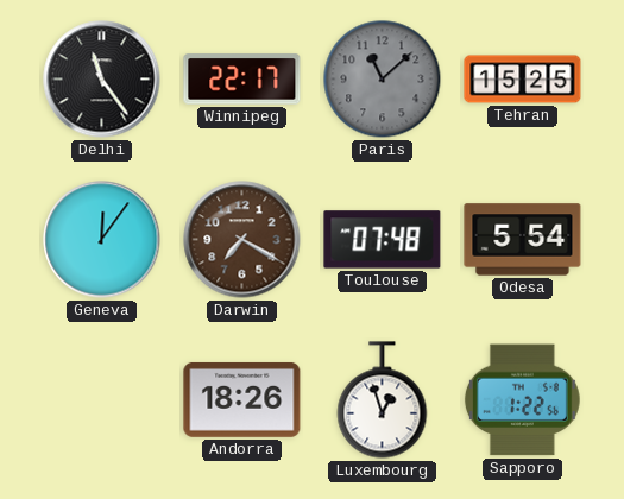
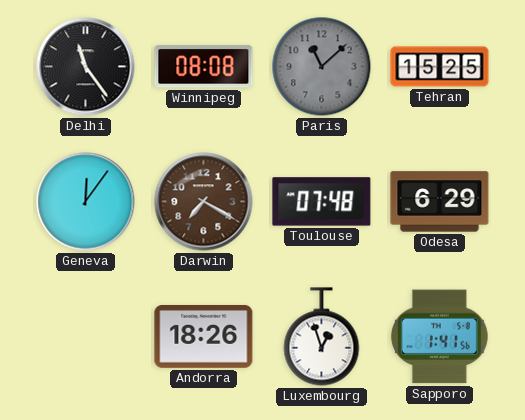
Winnipeg: 22:17 -> 08:08
Odesa: 5:54 -> 6:29
Sapporo: 1:22 -> 1:41
